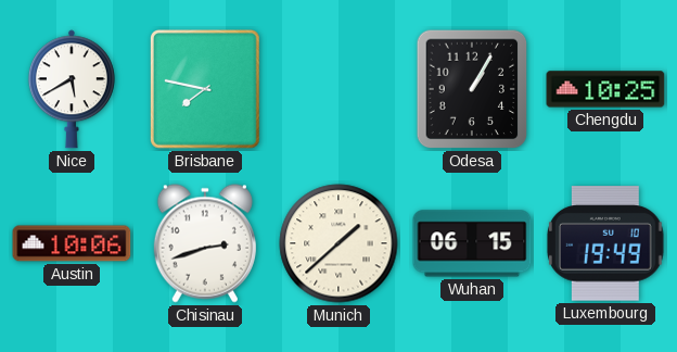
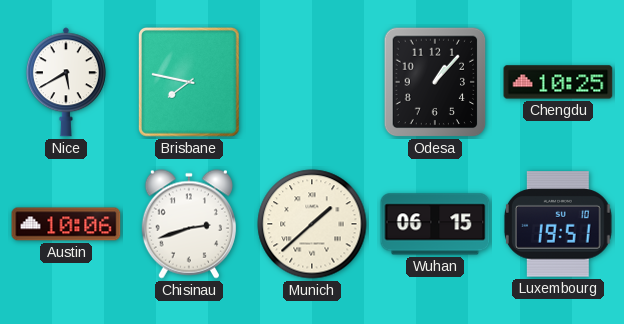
Odesa: 1:05 -> 1:07
Luxembourg: 19:49 -> 19:51
